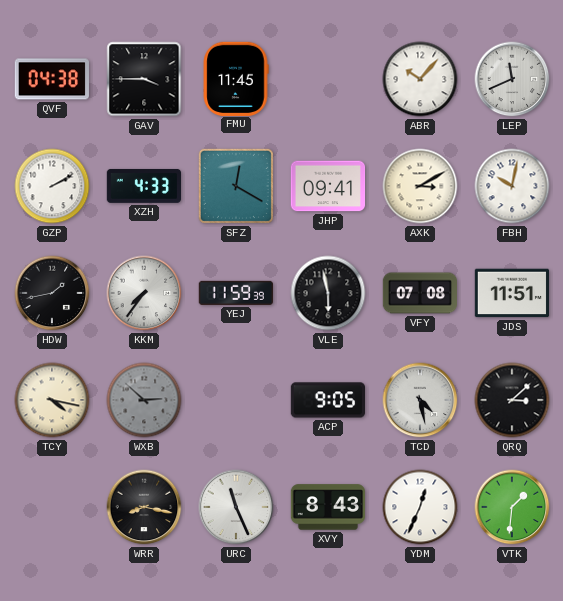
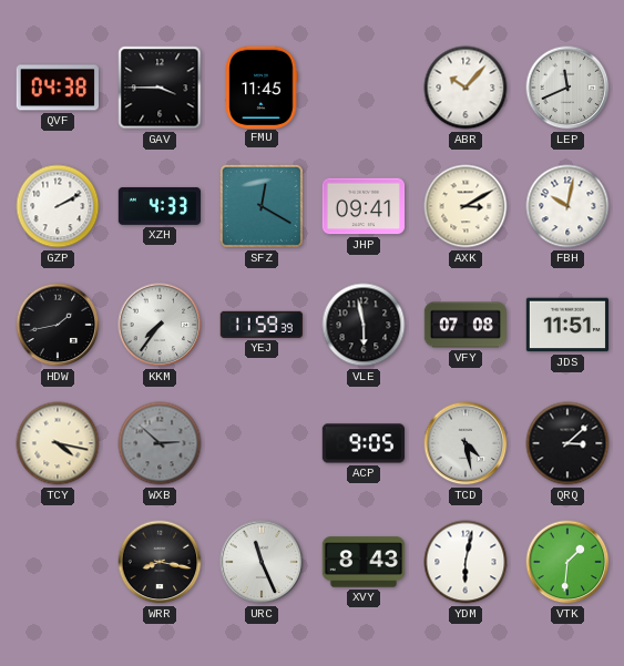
YDM: 12:34 -> 6:02
